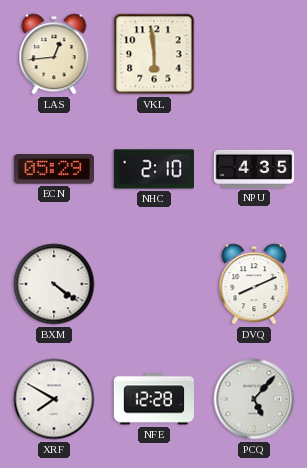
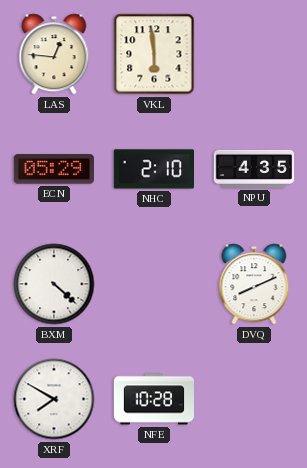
LAS: 12:44 -> 12:46
BXM: 4:21 -> 4:22
NFE: 12:28 -> 10:28
PCQ: 5:07 -> none
